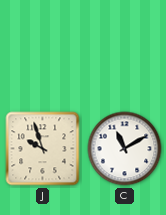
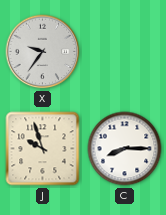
X: none -> 9:36
C: 11:10 -> 8:15
